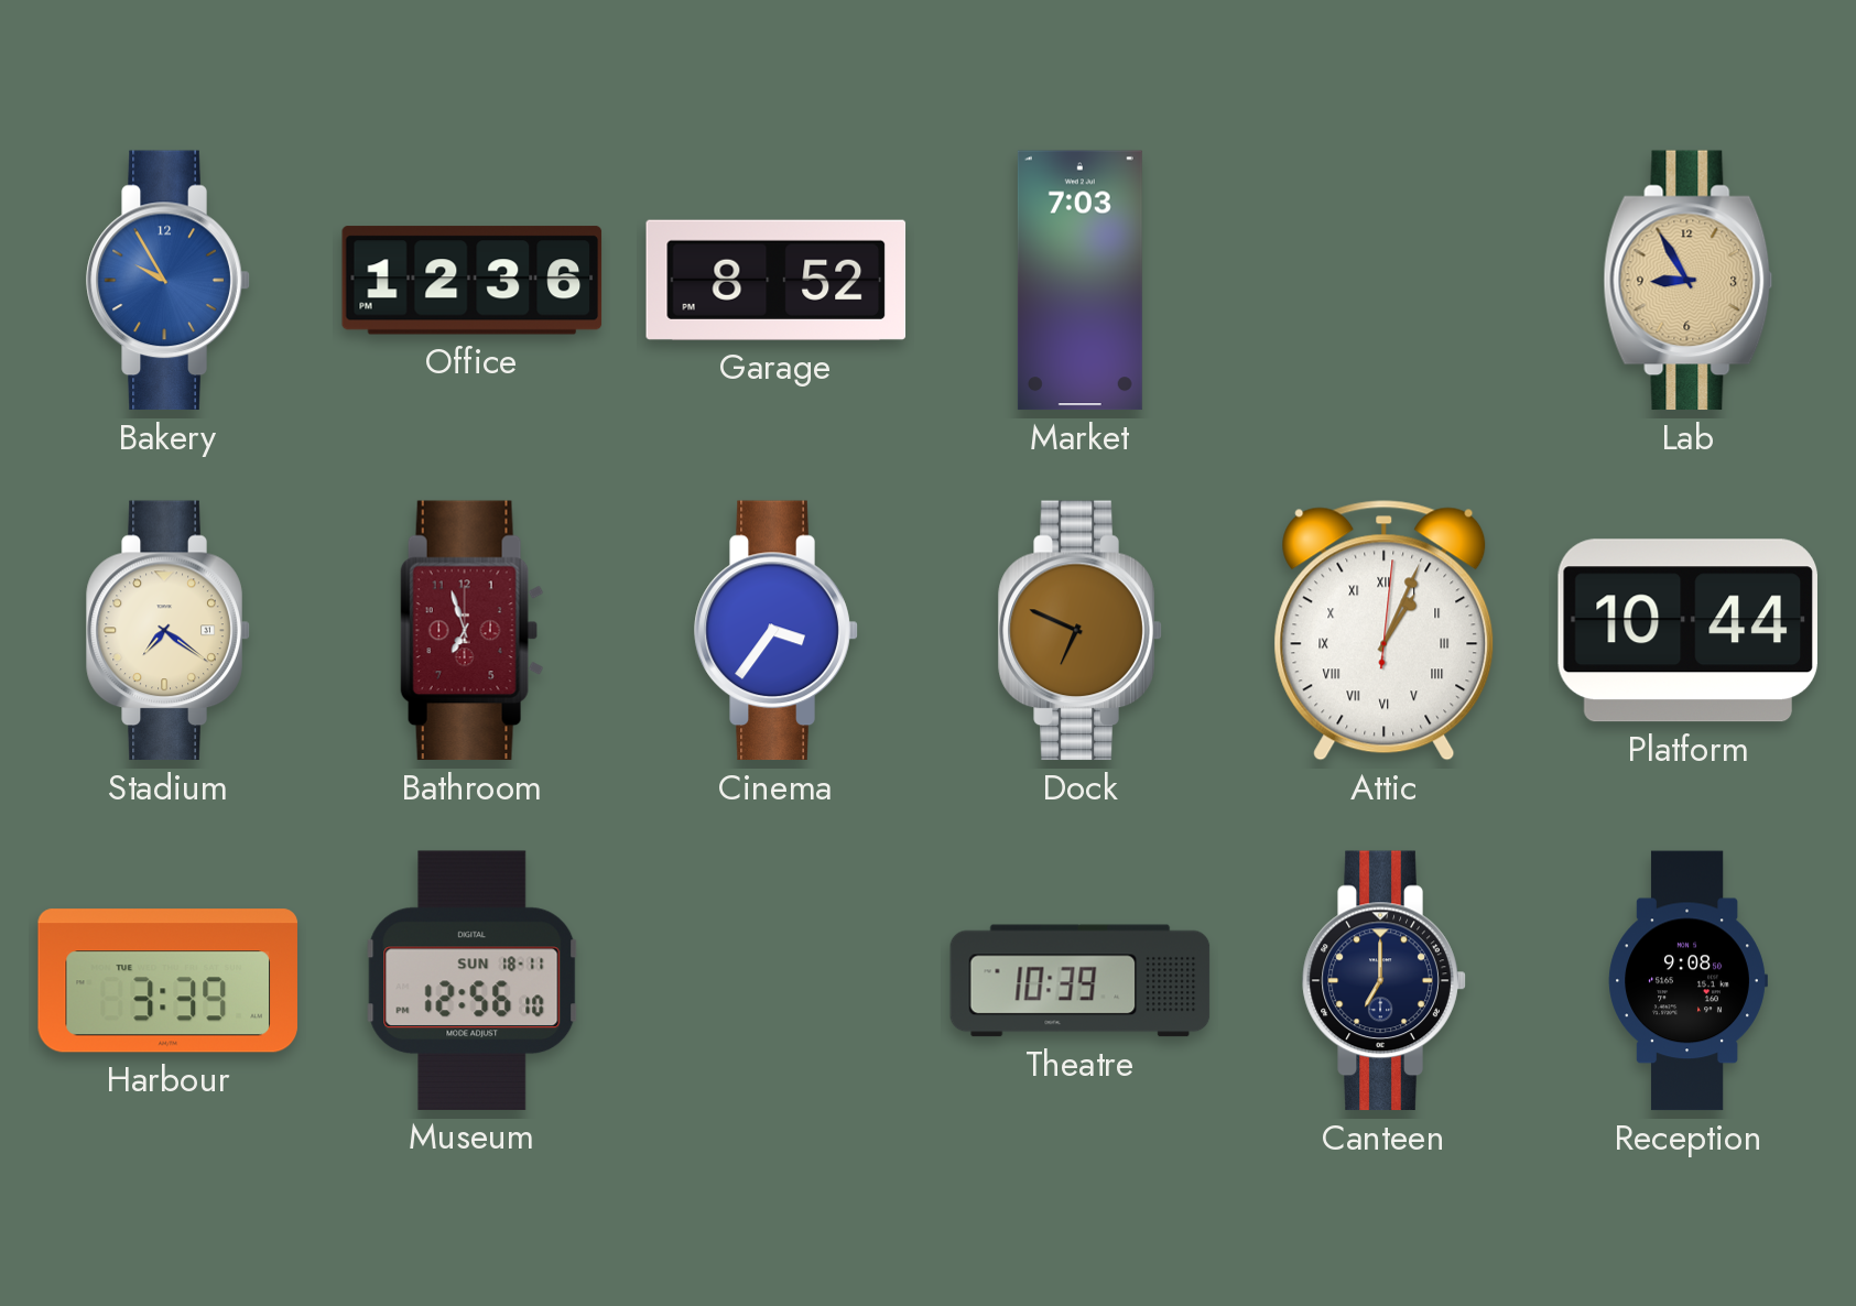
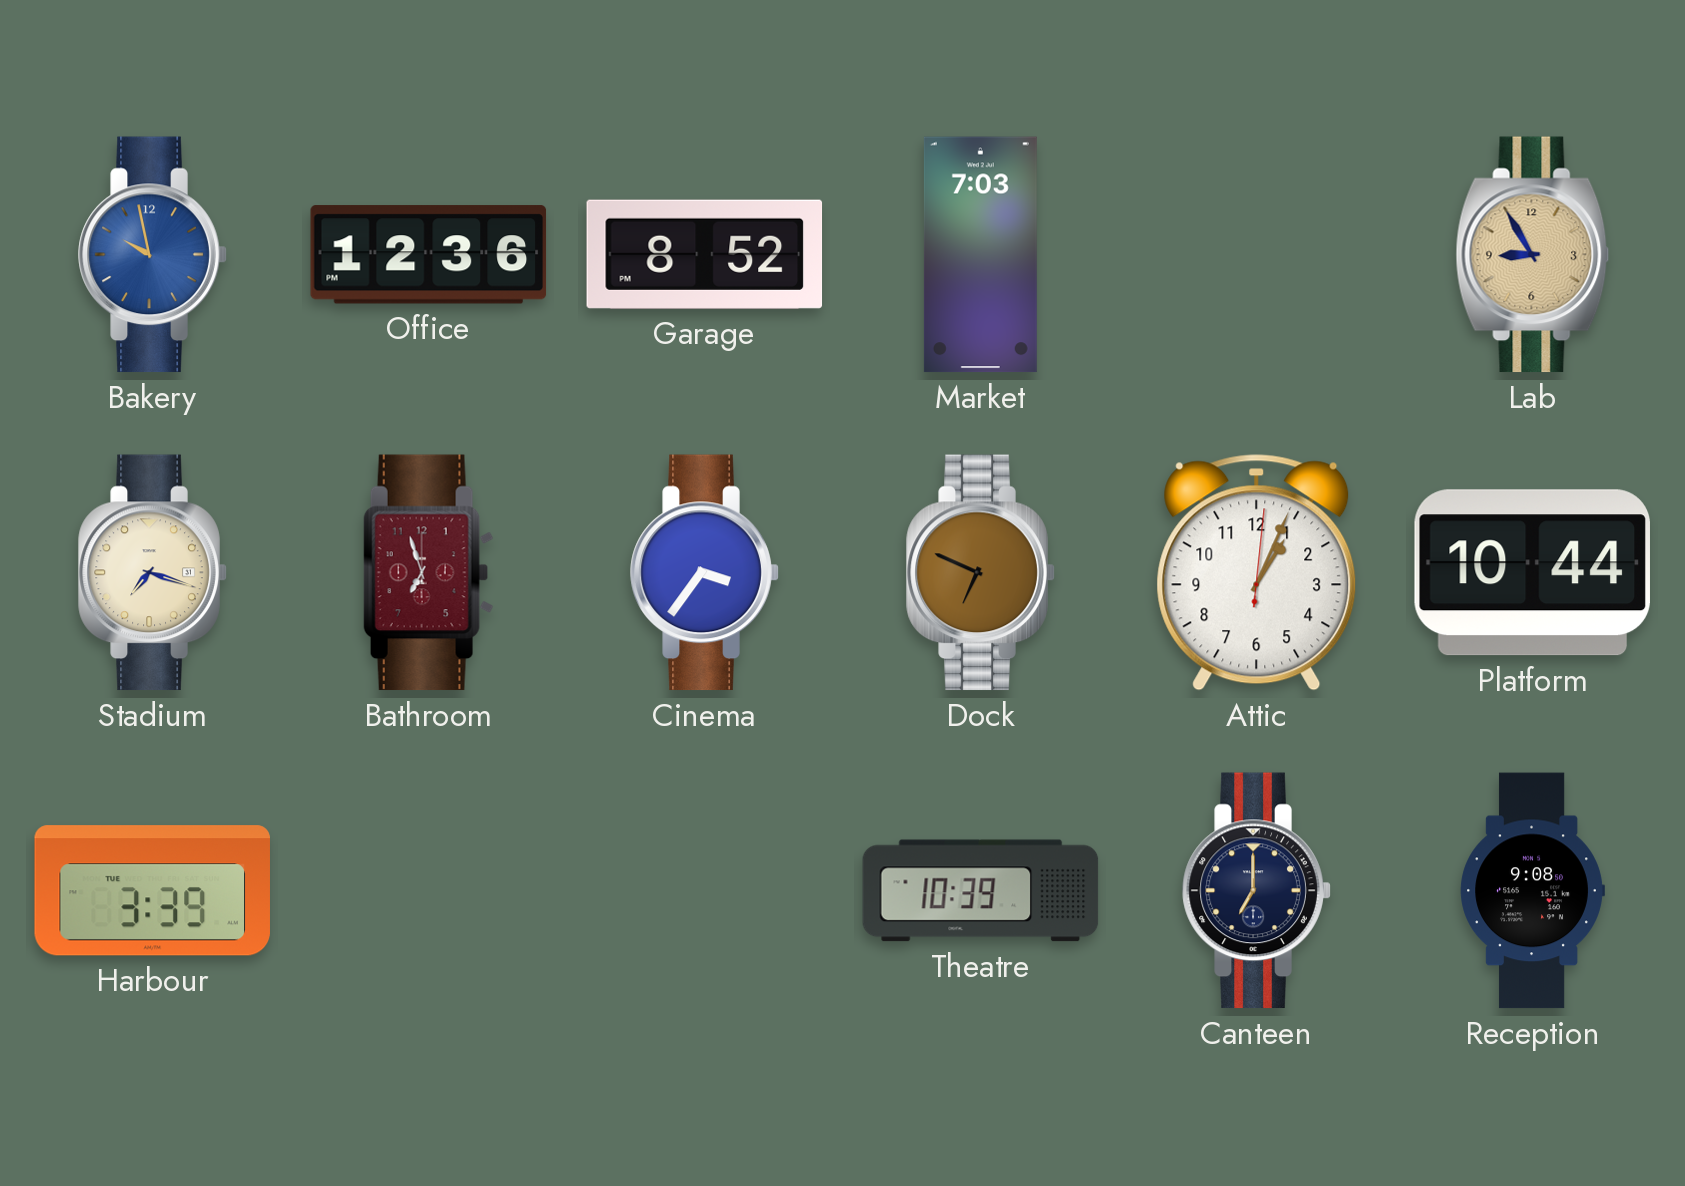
Bakery: 9:55 -> 9:58
Stadium: 7:21 -> 7:18
Attic numerals: Roman -> Arabic
Museum: 12:56 -> none
